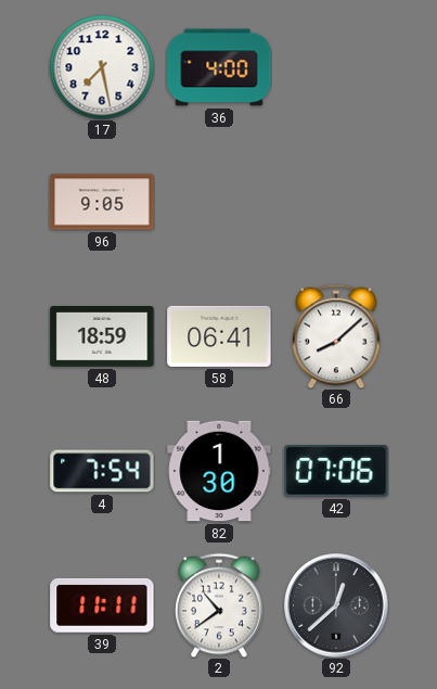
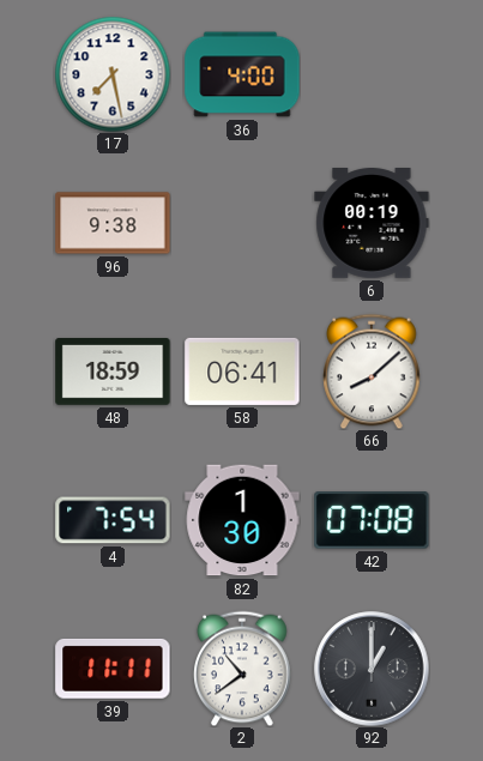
96: 9:05 -> 9:38
6: none -> 00:19
42: 07:06 -> 07:08
92: 12:38 -> 1:00
